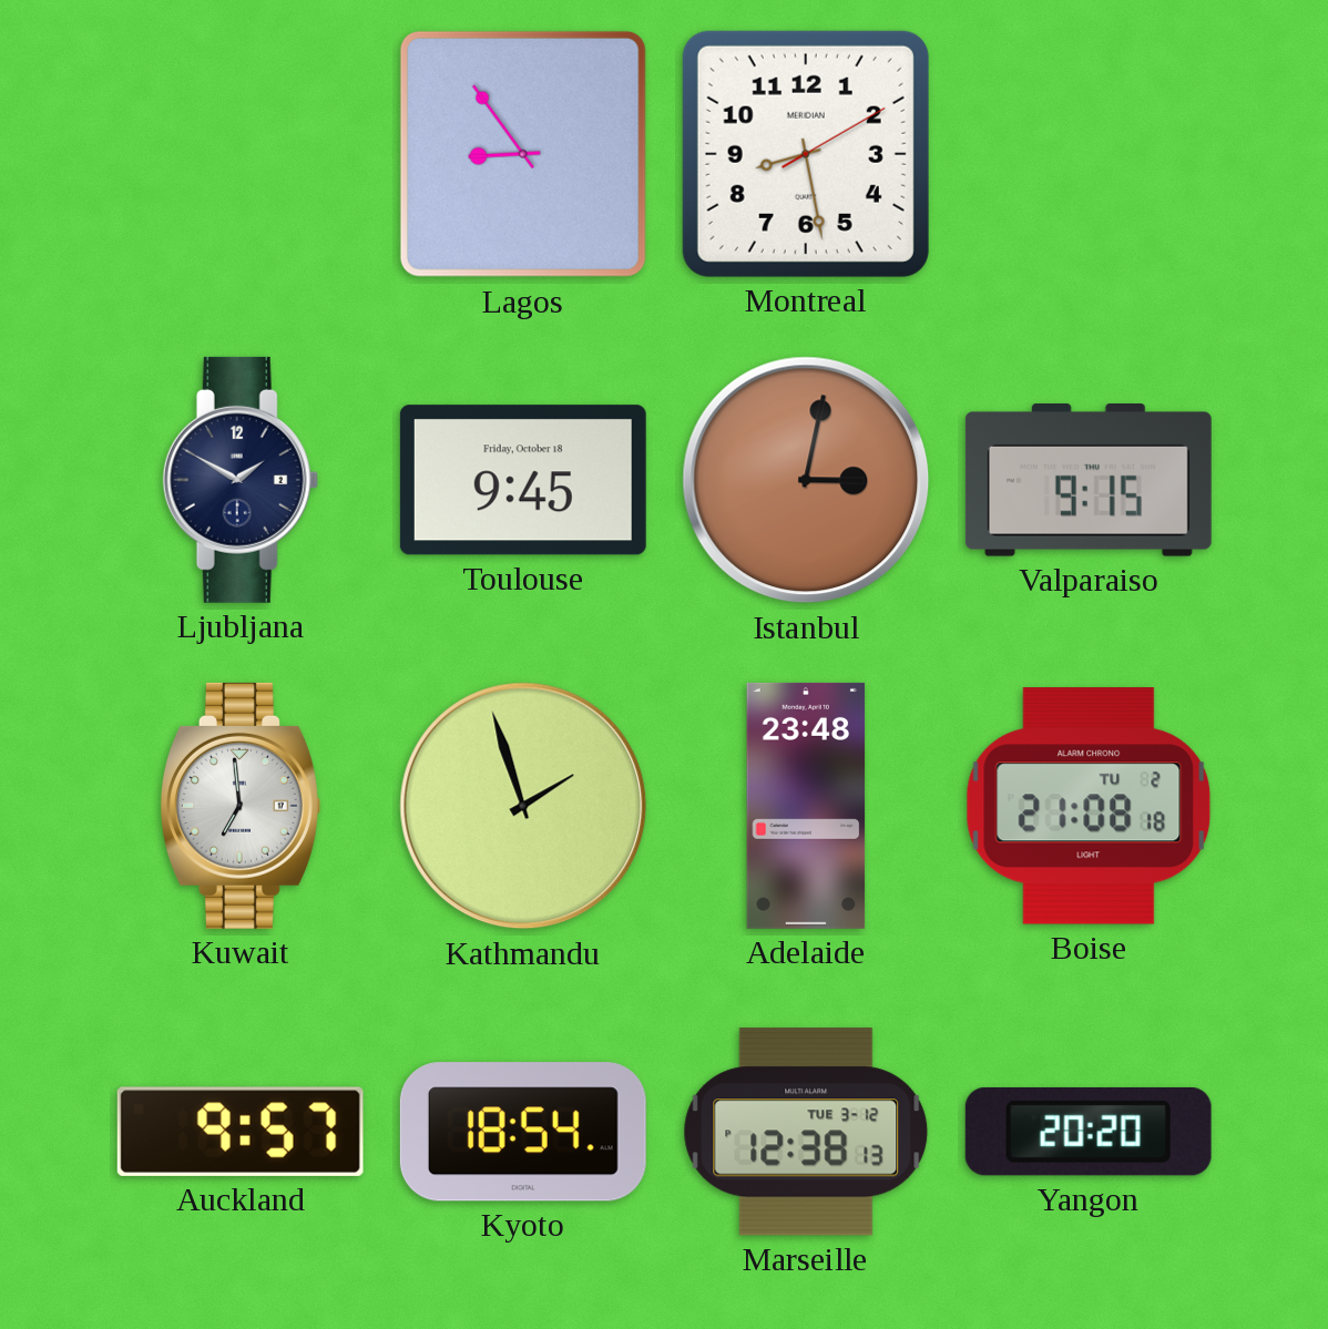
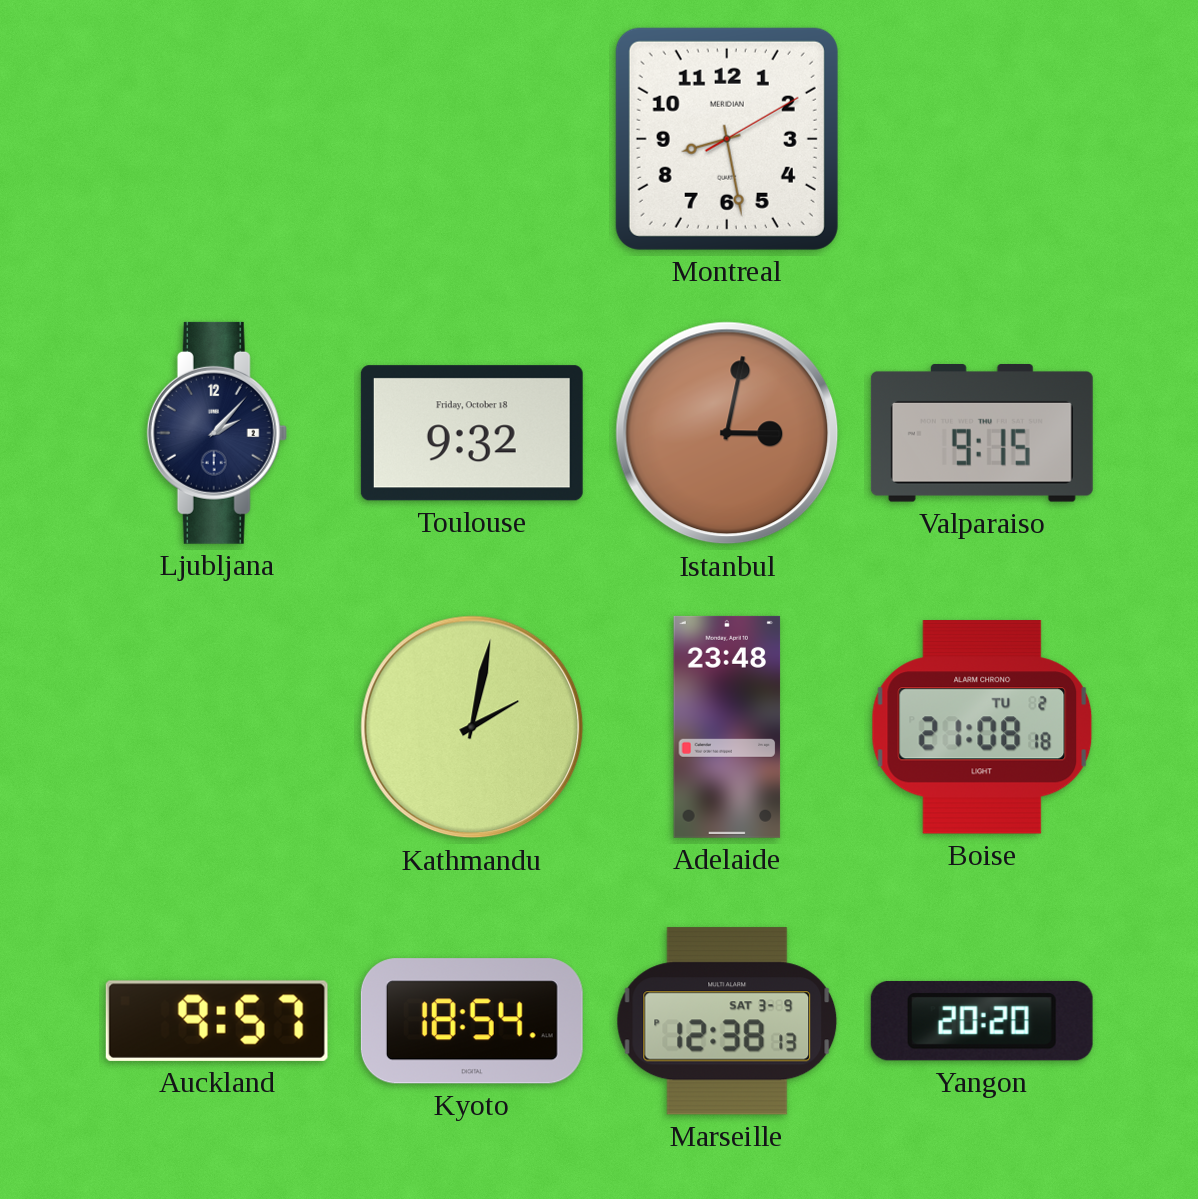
Lagos: 8:54 -> none
Ljubljana: 1:50 -> 2:07
Toulouse: 9:45 -> 9:32
Kuwait: 6:59 -> none
Kathmandu: 1:57 -> 2:02
Marseille date: TUE 3-12 -> SAT 3-9
